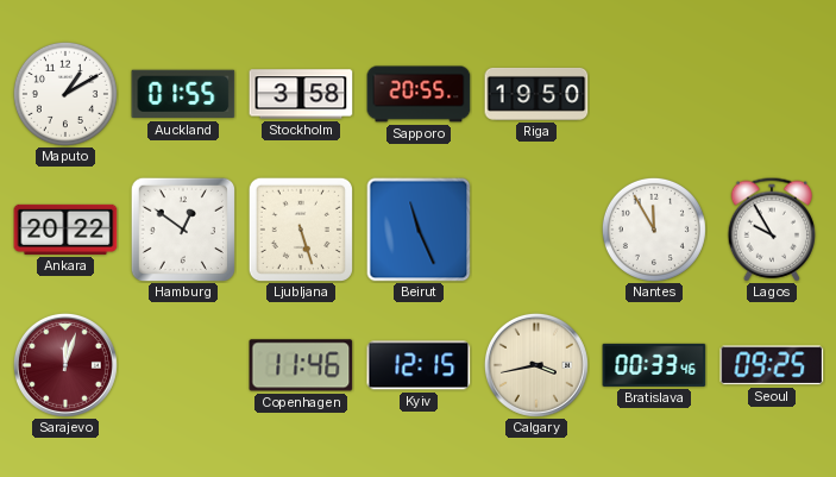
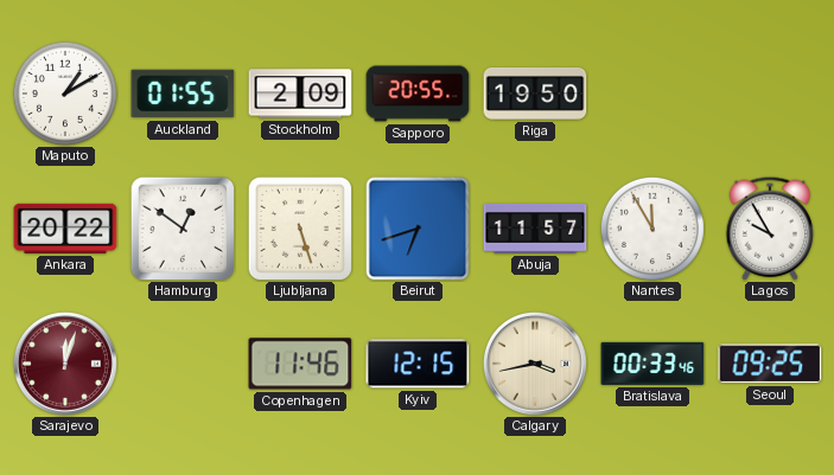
Stockholm: 3:58 -> 2:09
Beirut: 11:26 -> 6:42
Abuja: none -> 11:57
